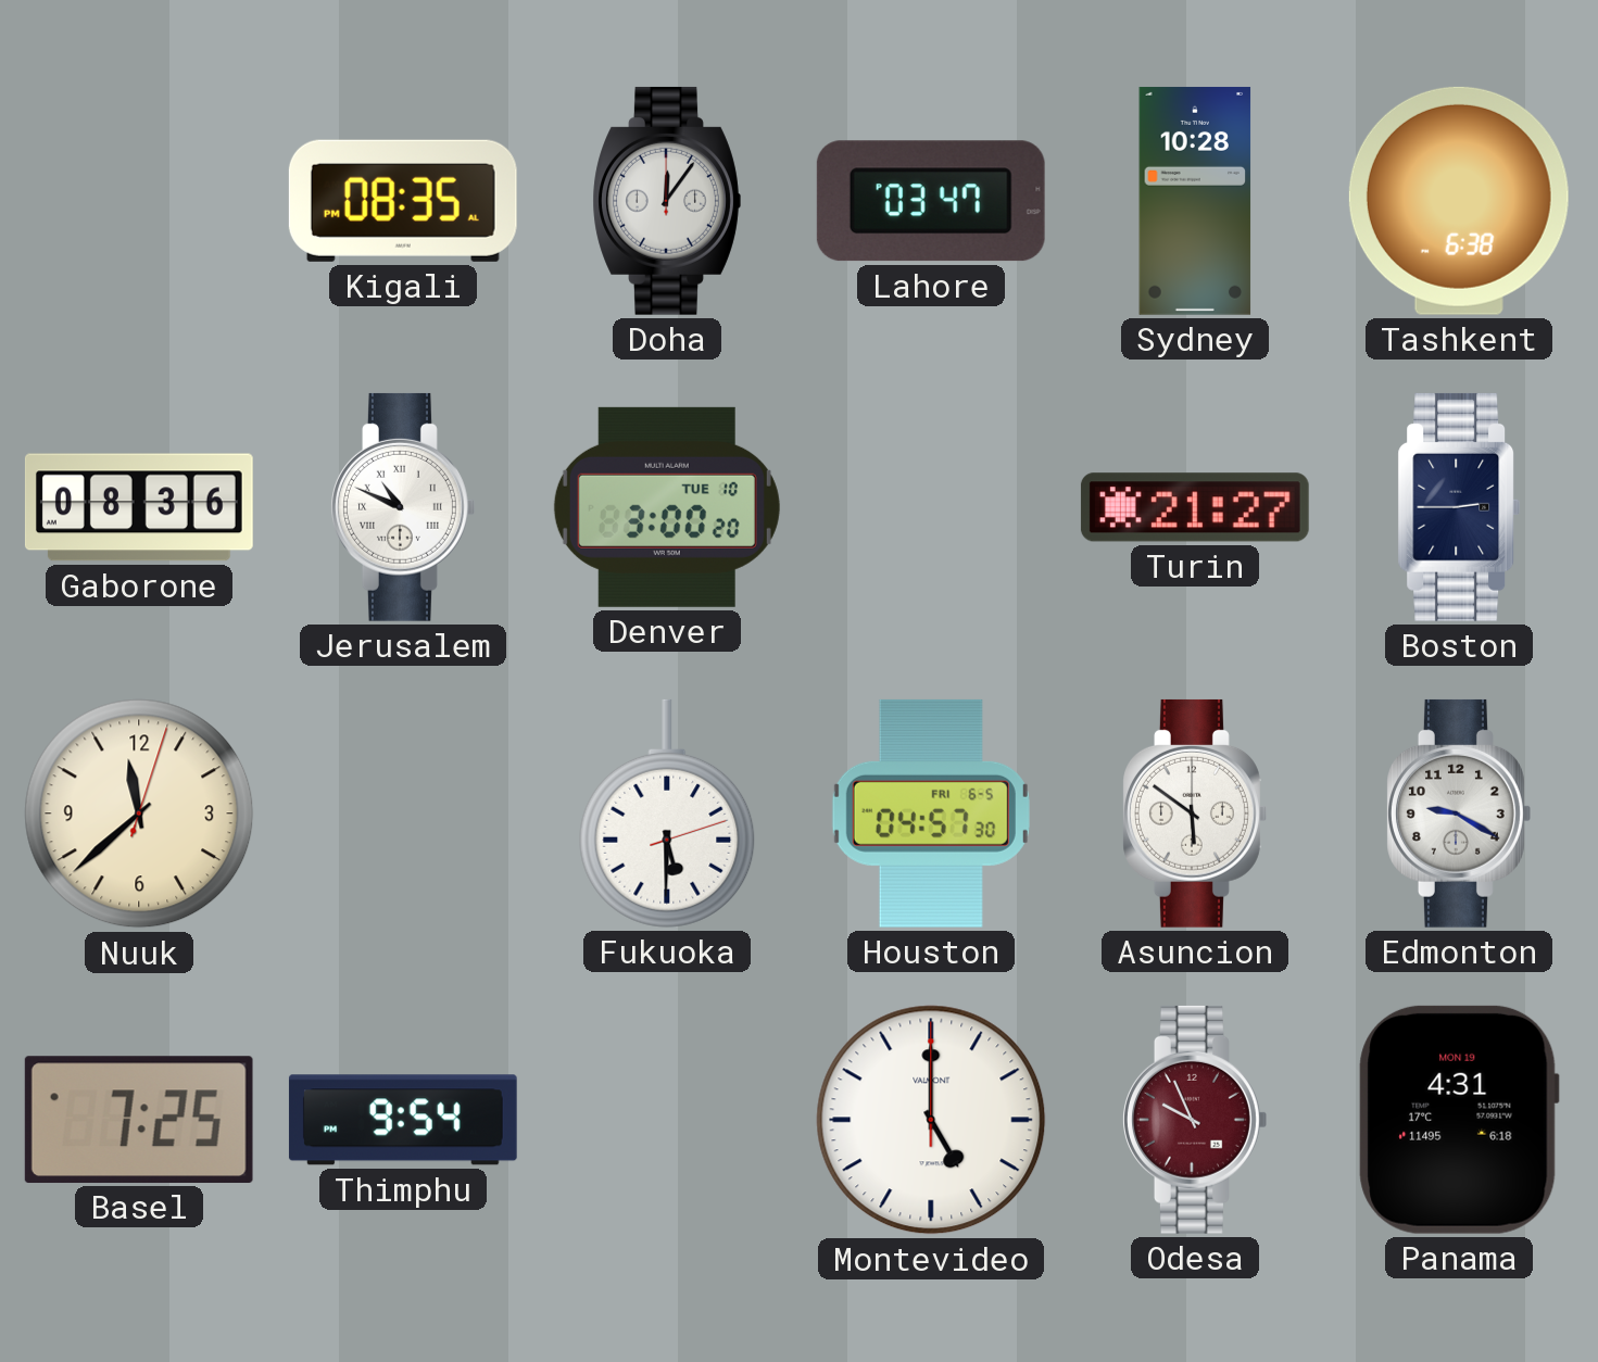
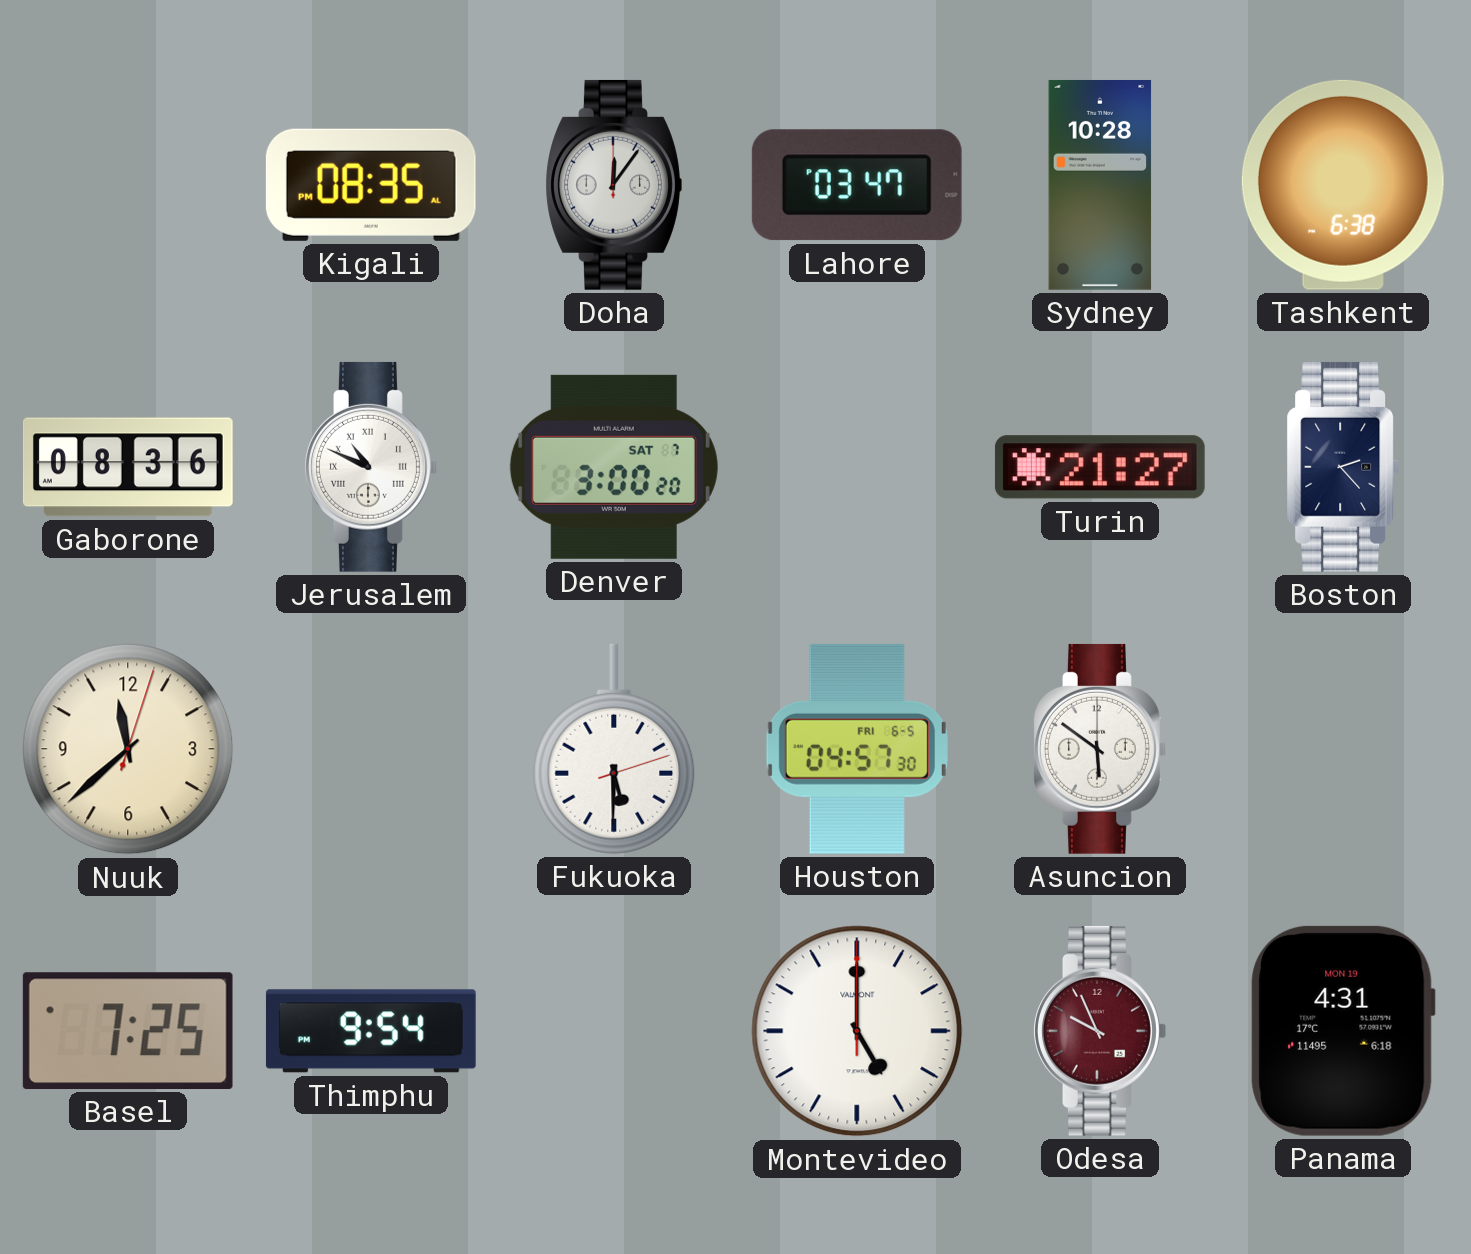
Denver date: TUE 10 -> SAT 7
Boston: 2:45 -> 2:23
Edmonton: 9:20 -> none
